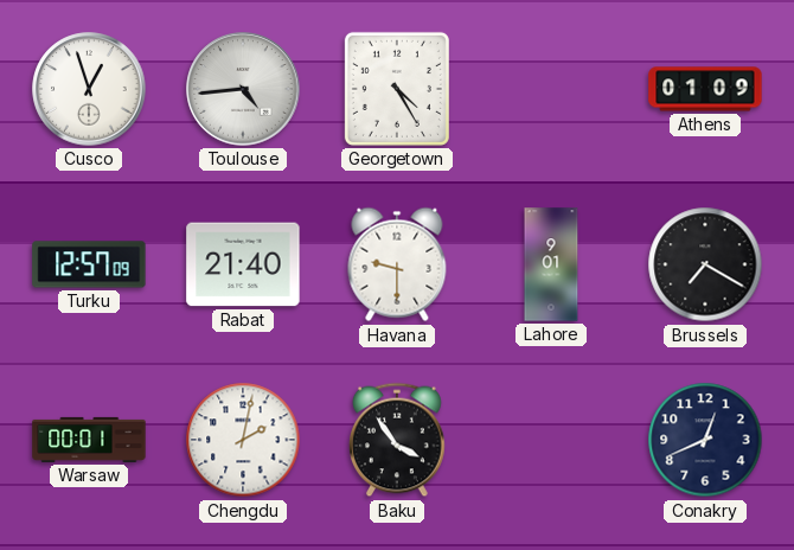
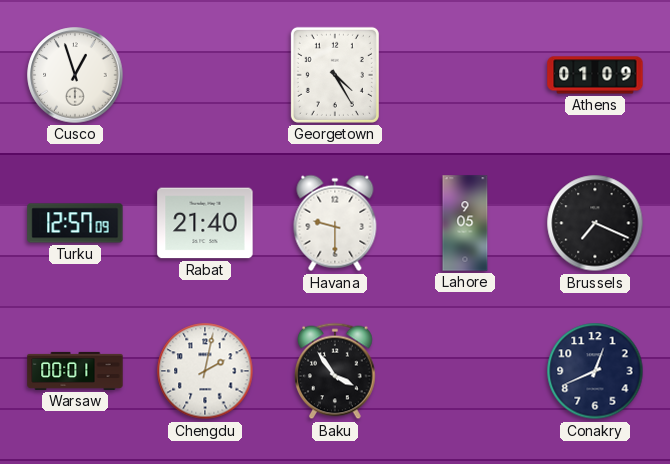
Toulouse: 4:44 -> none
Lahore: 9:01 -> 9:05
Brussels: 7:20 -> 7:19
